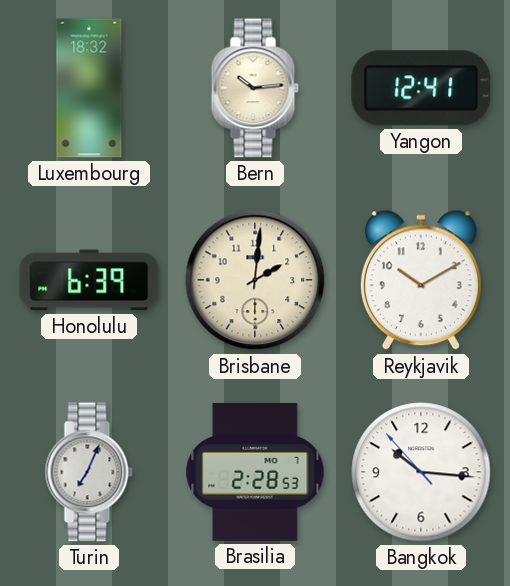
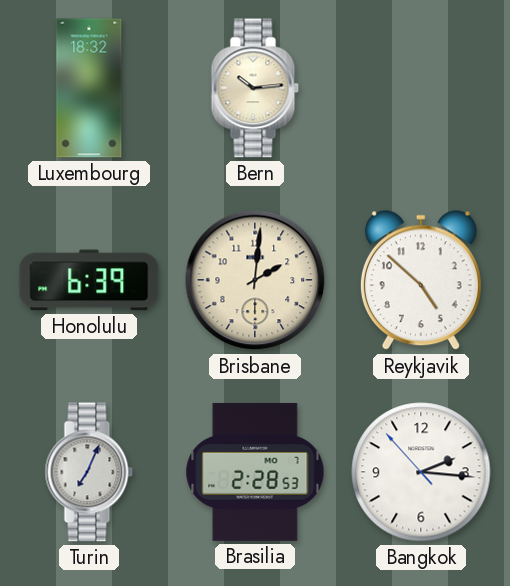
Yangon: 12:41 -> none
Reykjavik: 10:10 -> 4:52
Bangkok: 10:15 -> 2:15
